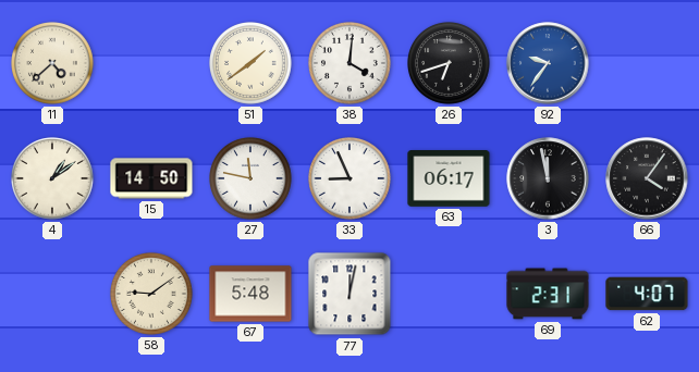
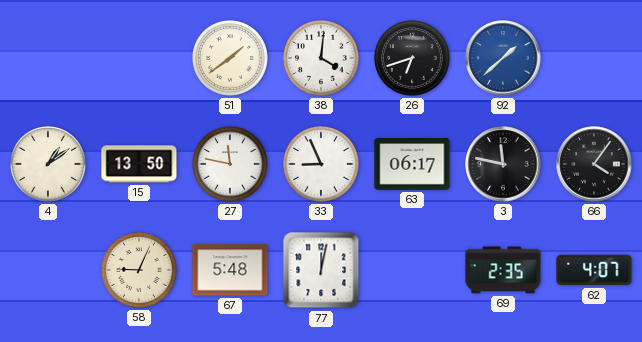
11: 4:38 -> none
92: 9:36 -> 1:38
15: 14:50 -> 13:50
3: 11:58 -> 11:47
58: 9:09 -> 9:04
69: 2:31 -> 2:35
